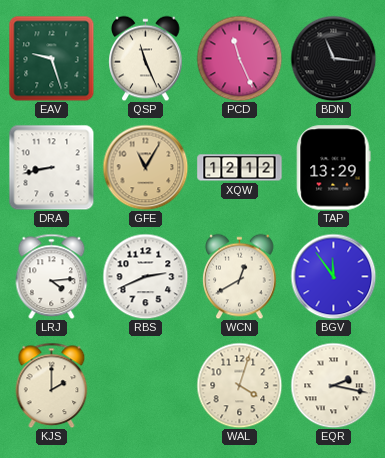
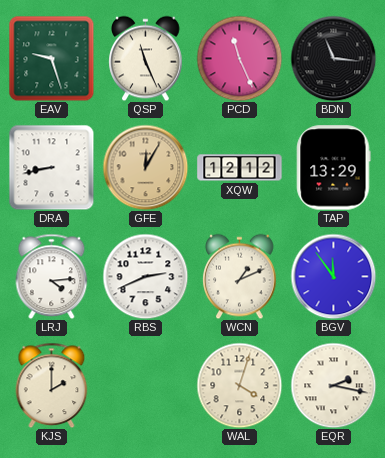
GFE: 11:05 -> 12:05
WCN: 12:40 -> 1:11
